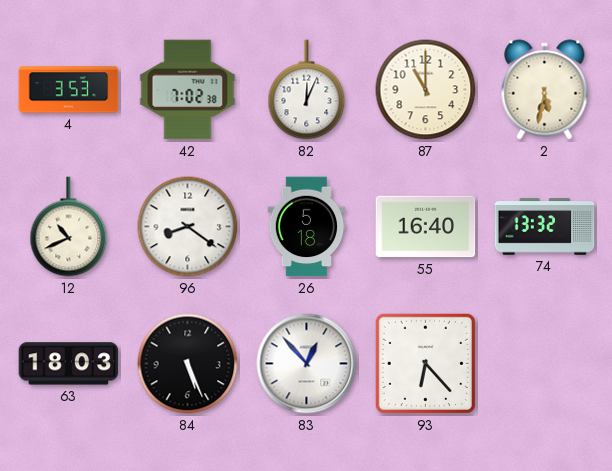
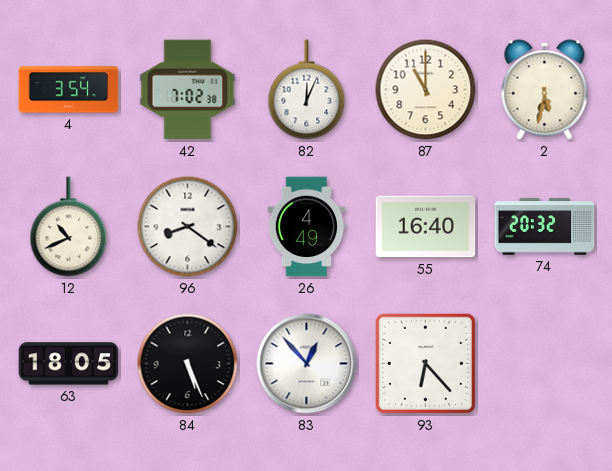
4: 3:53 -> 3:54
26: 5:18 -> 4:49
74: 13:32 -> 20:32
63: 18:03 -> 18:05
